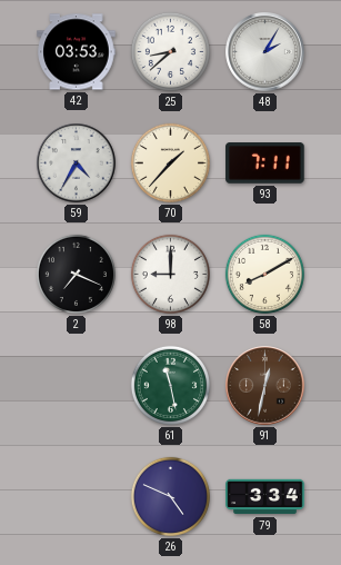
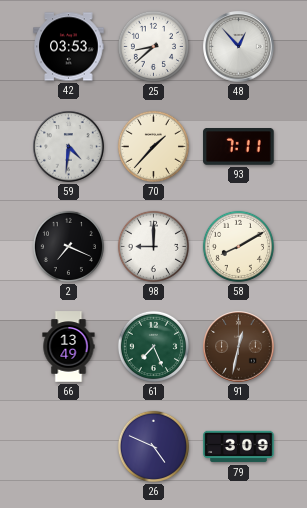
48: 2:05 -> 12:53
59: 4:35 -> 4:31
66: none -> 13:49
61: 11:28 -> 7:26
79: 3:34 -> 3:09
